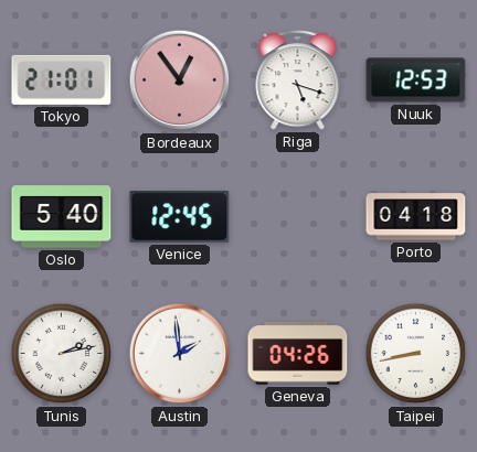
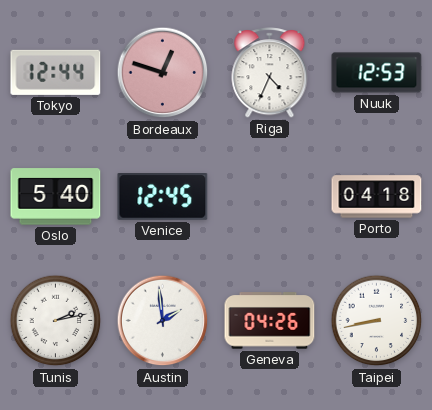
Tokyo: 21:01 -> 12:44
Bordeaux: 12:54 -> 12:48
Riga: 5:18 -> 4:34
